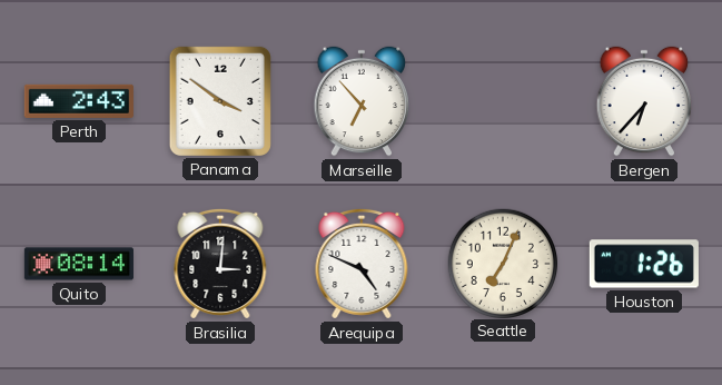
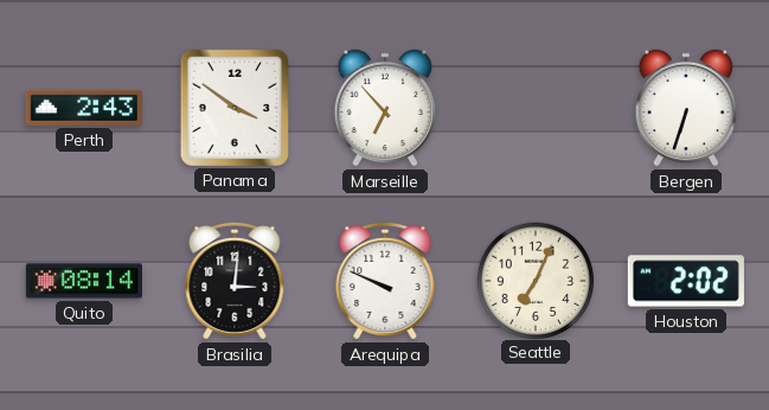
Bergen: 6:37 -> 6:33
Arequipa: 4:49 -> 9:49
Houston: 1:26 -> 2:02
